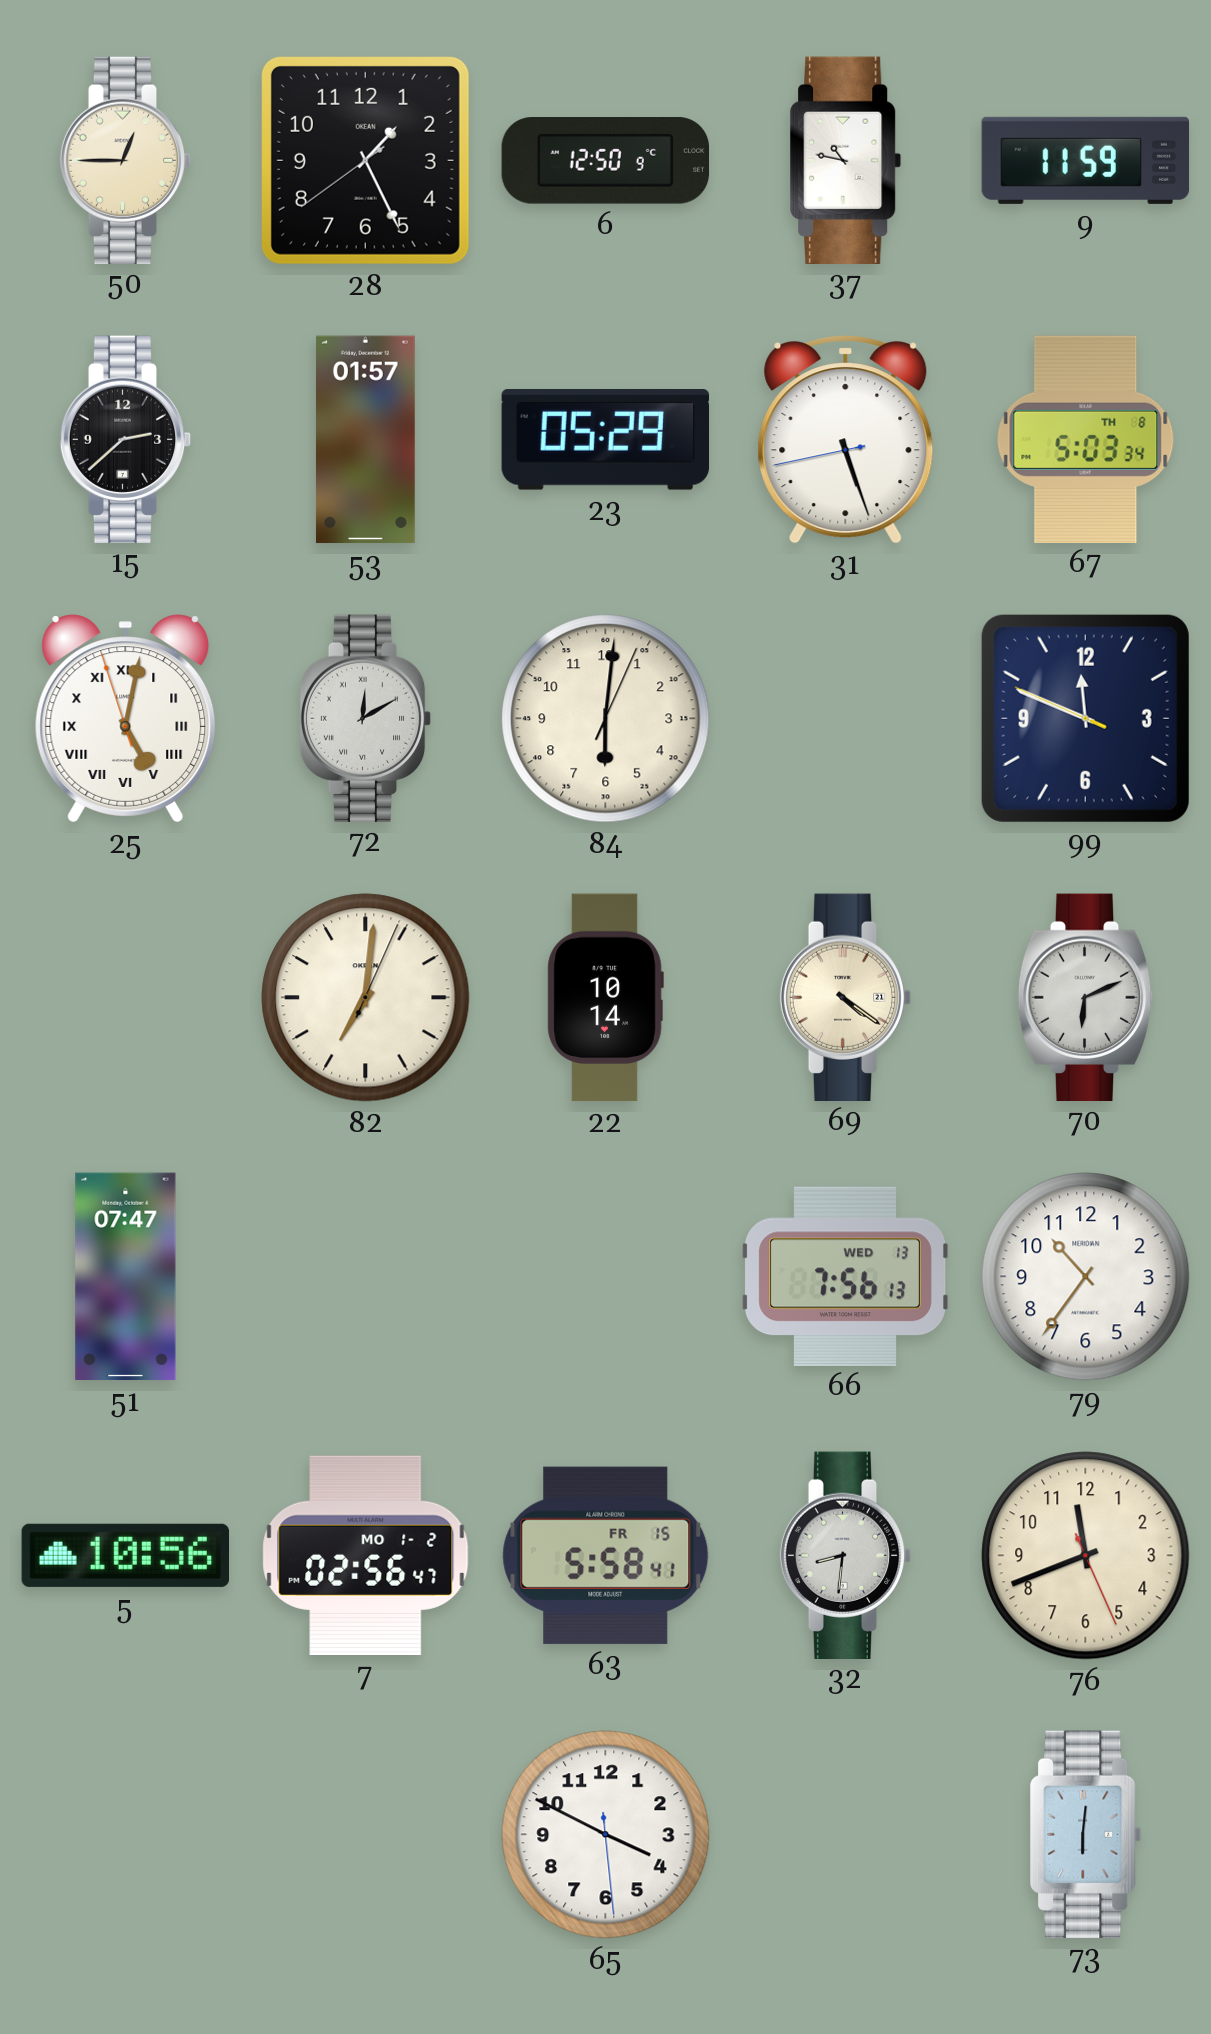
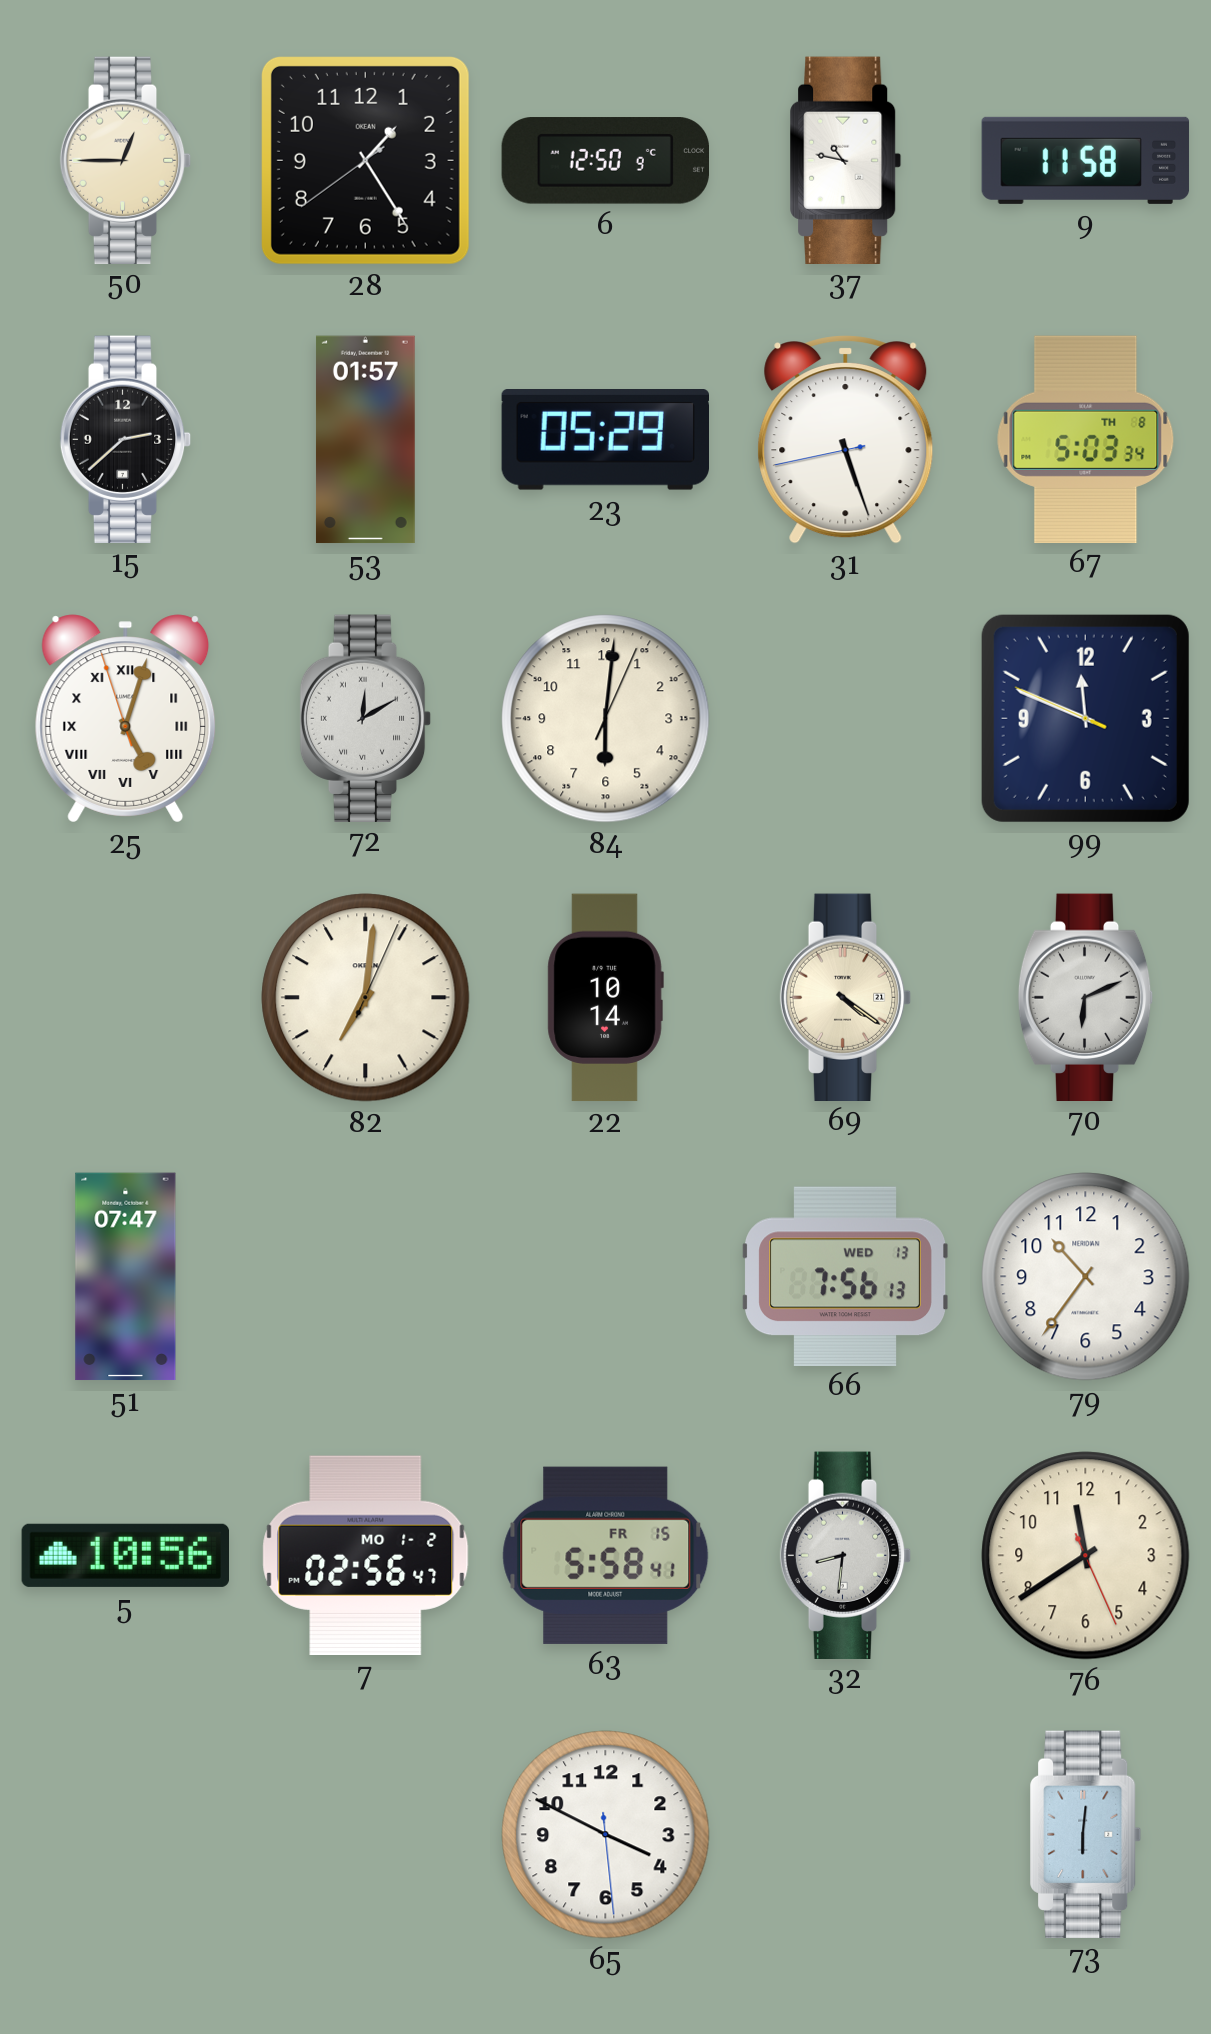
28: 1:25 -> 1:24
9: 11:59 -> 11:58
25: 5:01 -> 5:02
76: 11:41 -> 11:39
